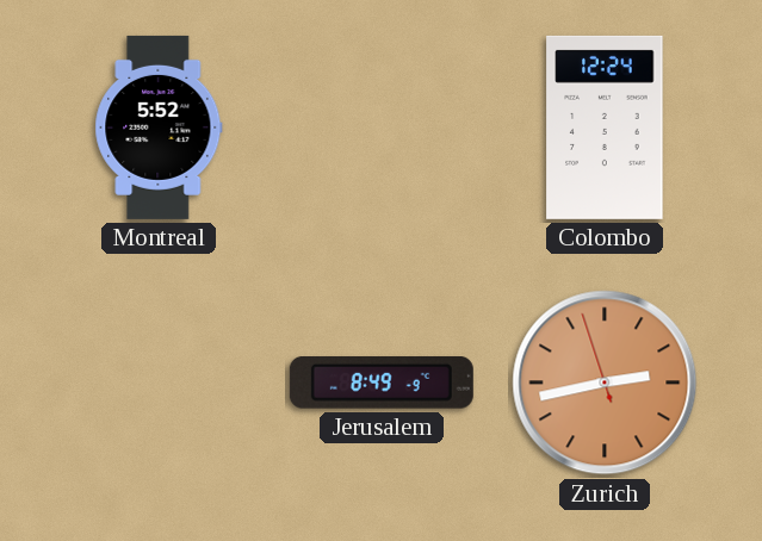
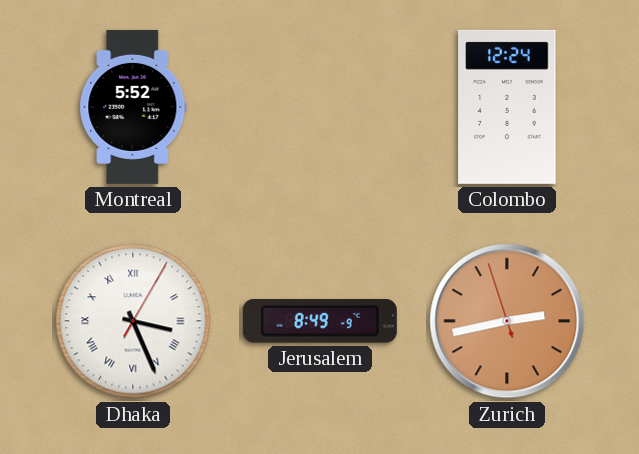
Dhaka: none -> 3:26
